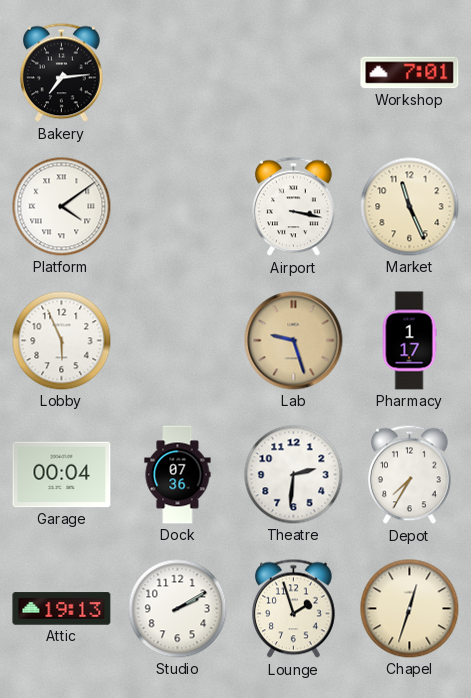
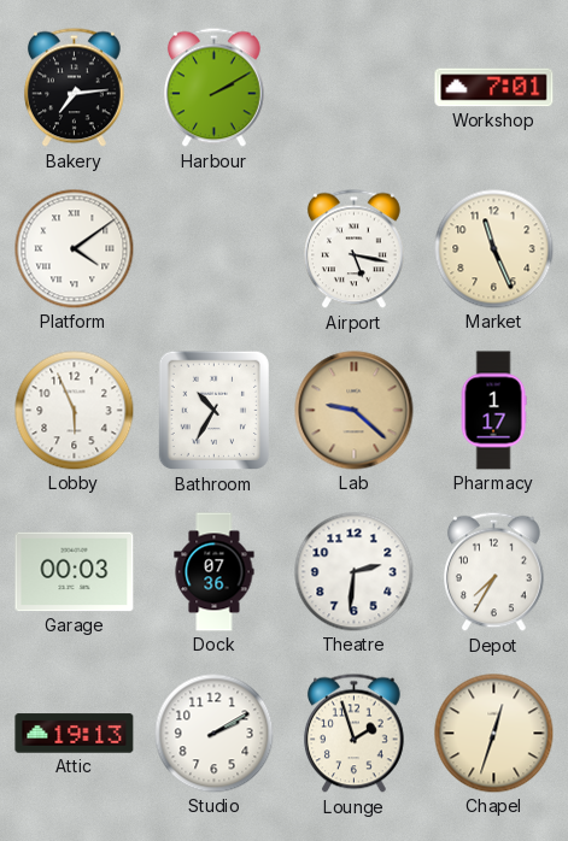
Harbour: none -> 2:10
Airport: 3:17 -> 5:17
Bathroom: none -> 10:35
Lab: 9:27 -> 9:22
Garage: 00:04 -> 00:03
